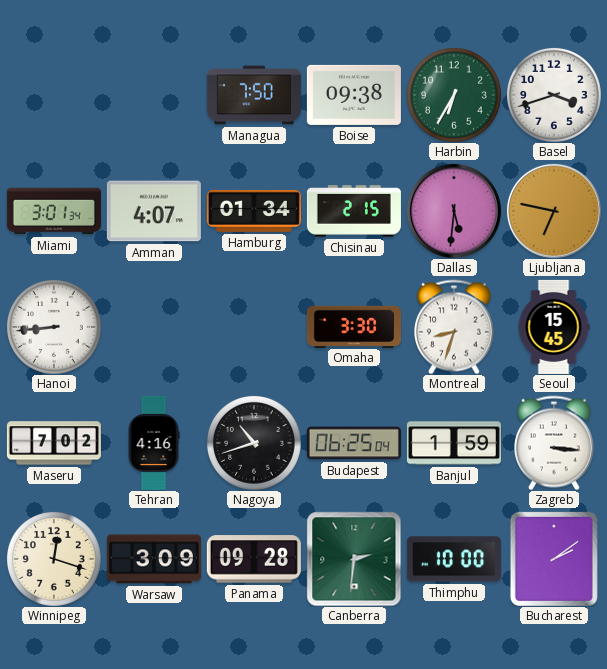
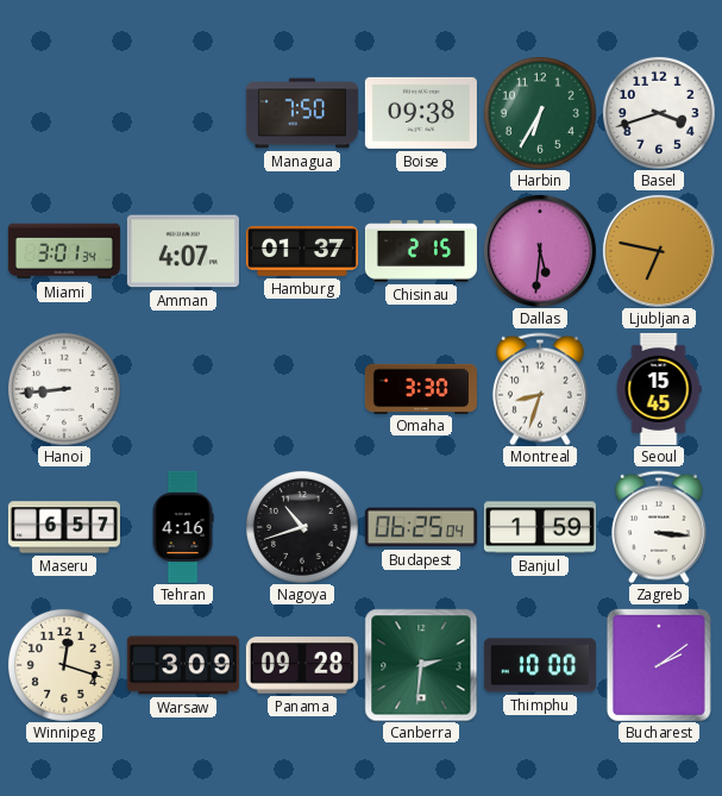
Hamburg: 01:34 -> 01:37
Maseru: 7:02 -> 6:57
